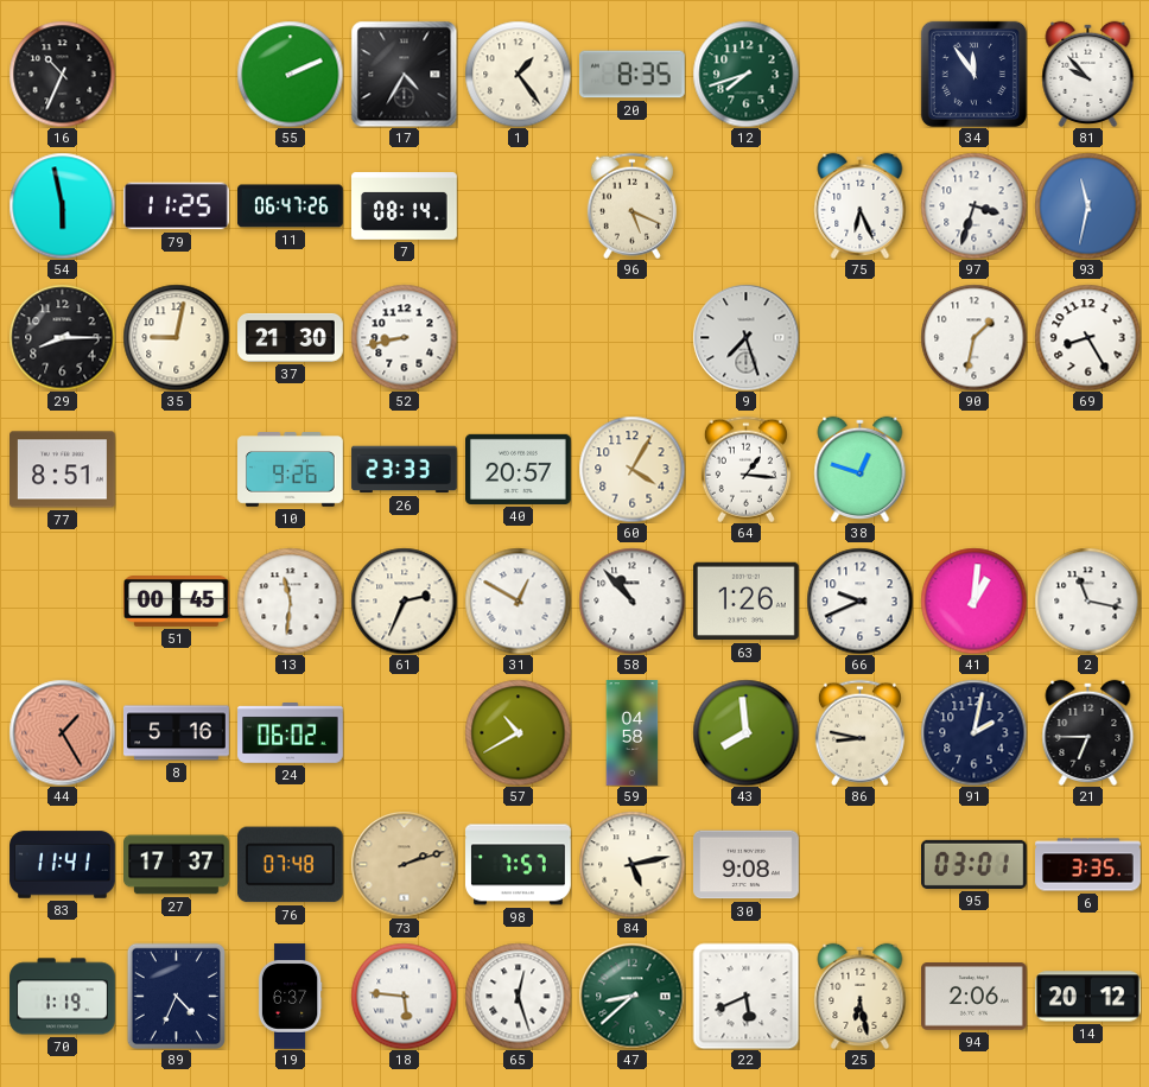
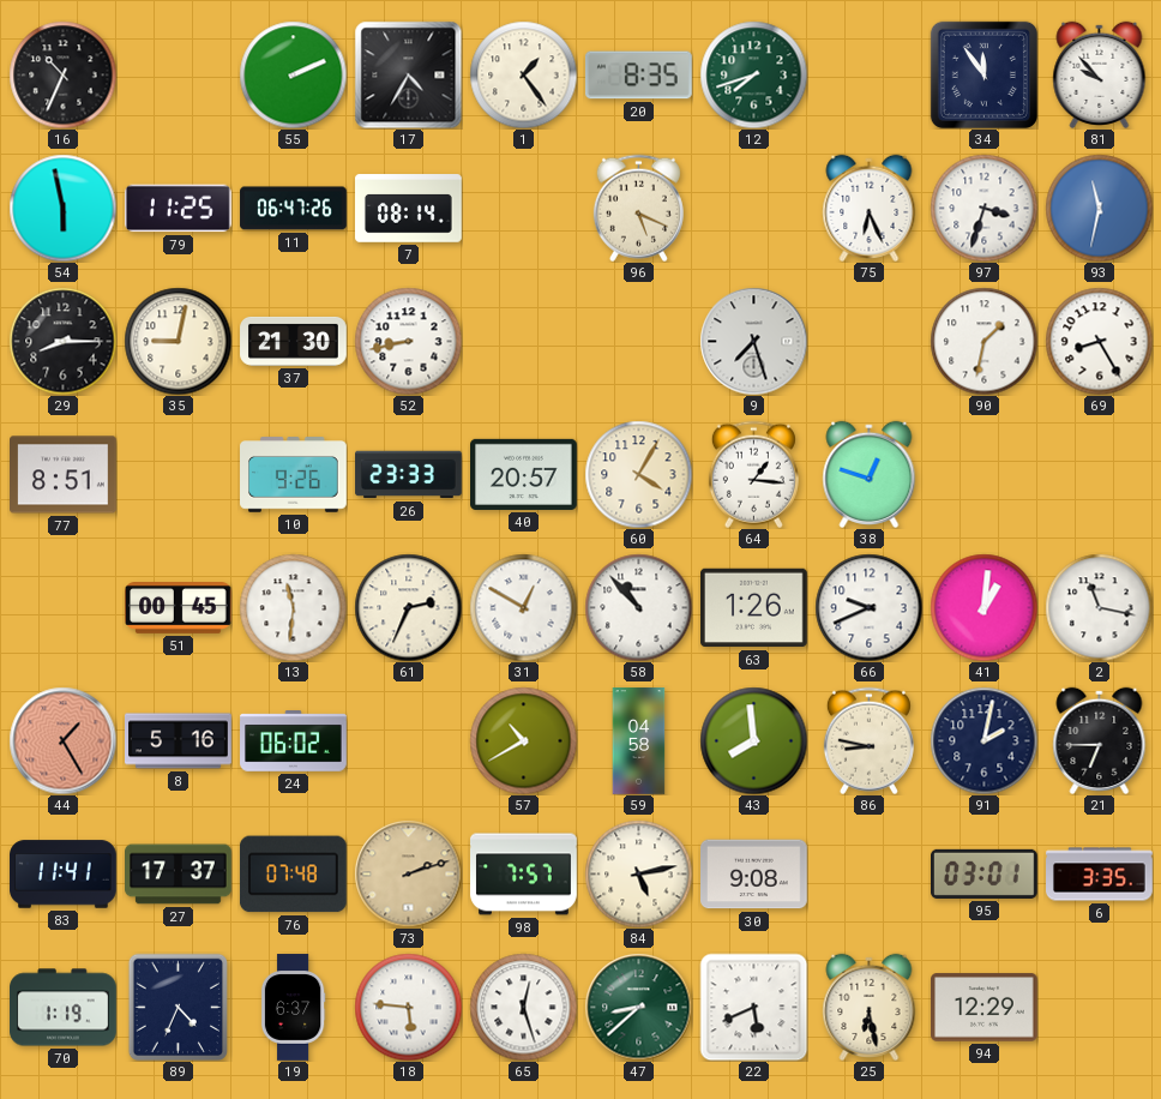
94: 2:06 -> 12:29
14: 20:12 -> none
